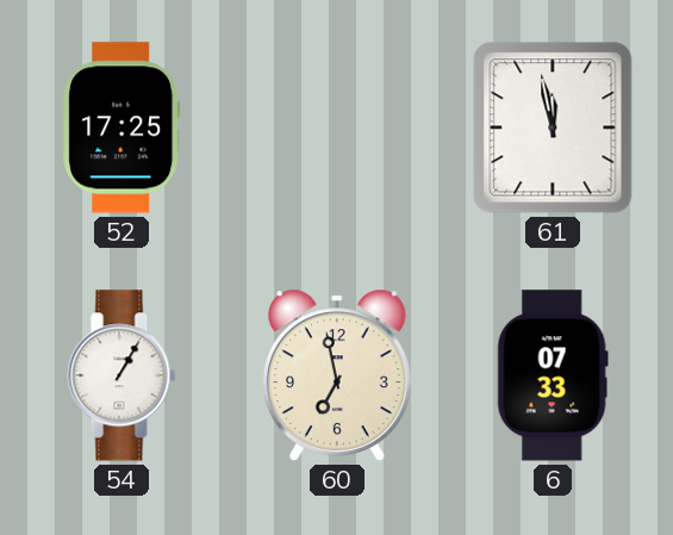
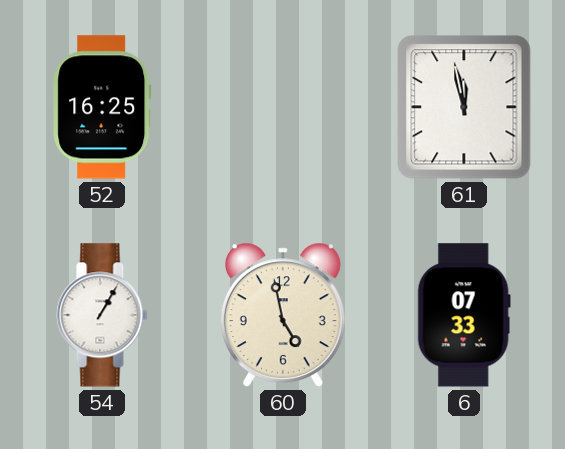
52: 17:25 -> 16:25
60: 6:58 -> 4:58
